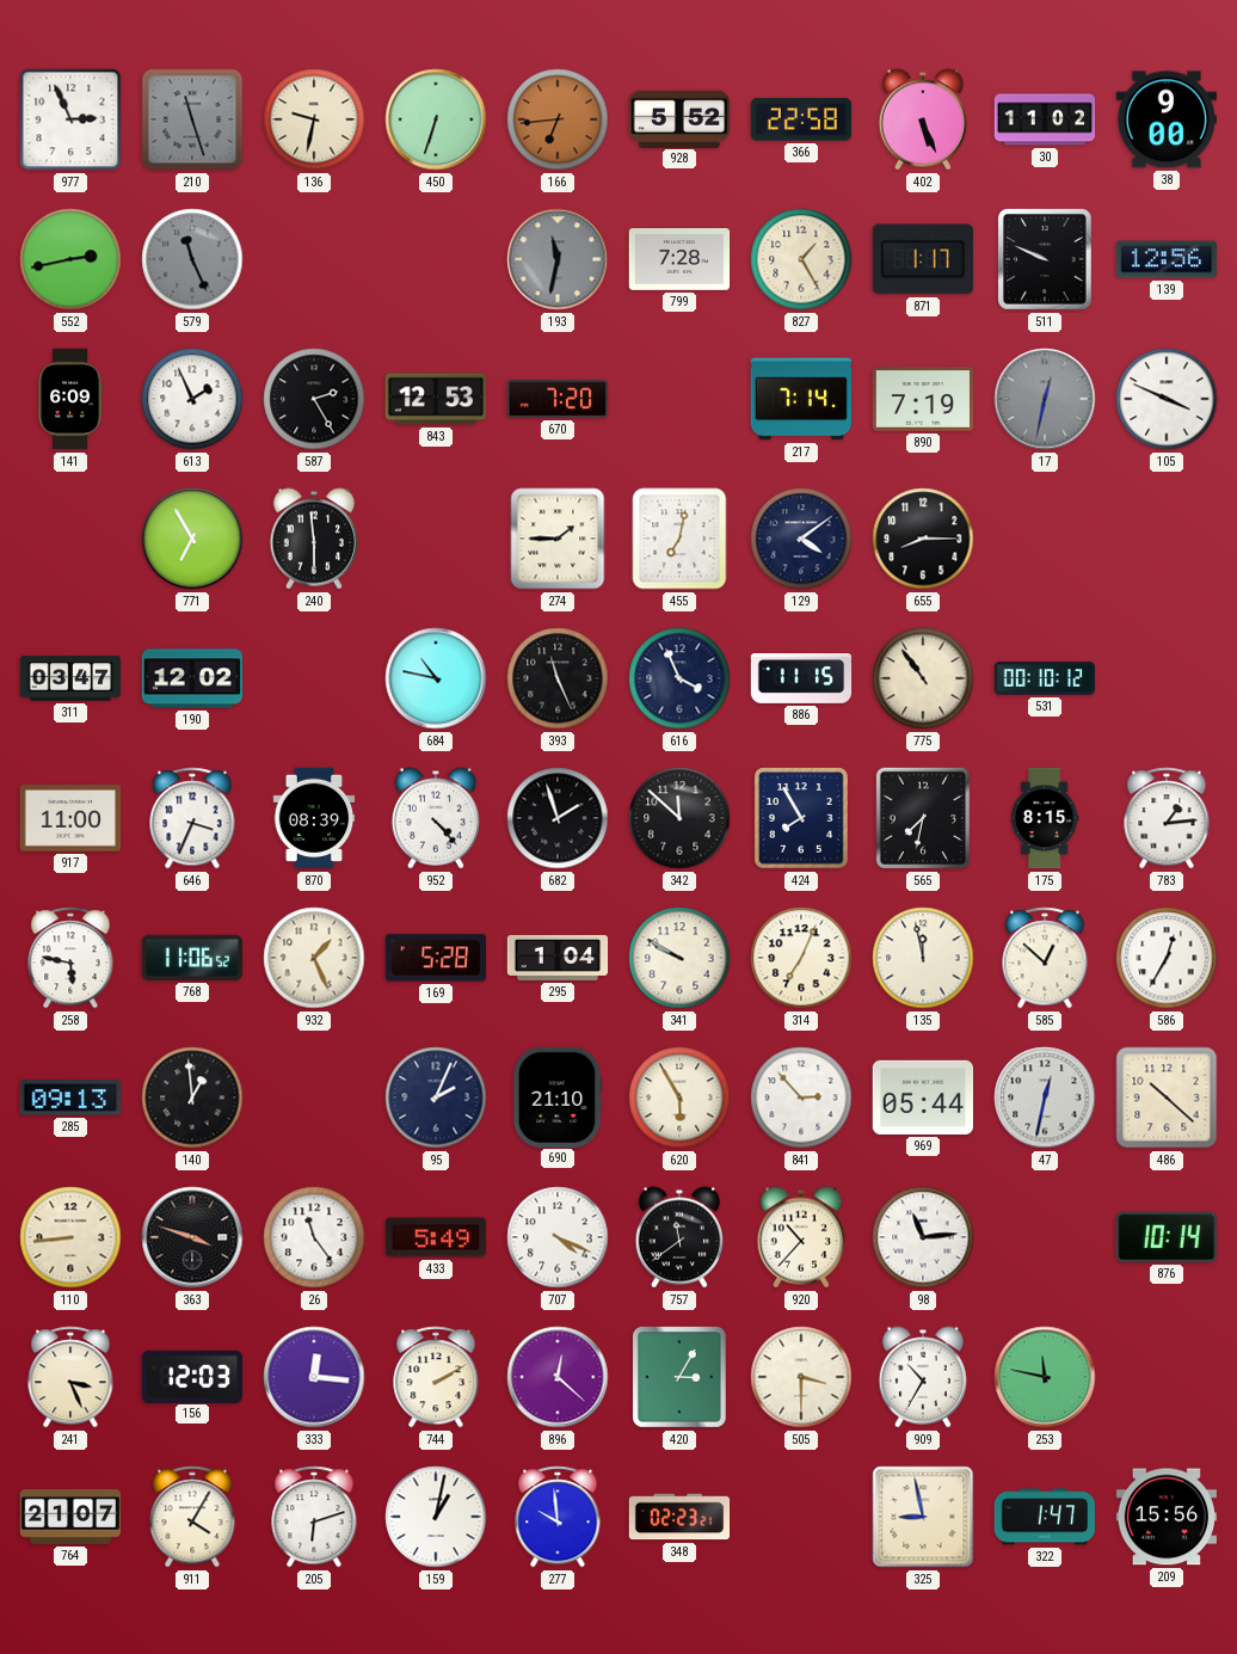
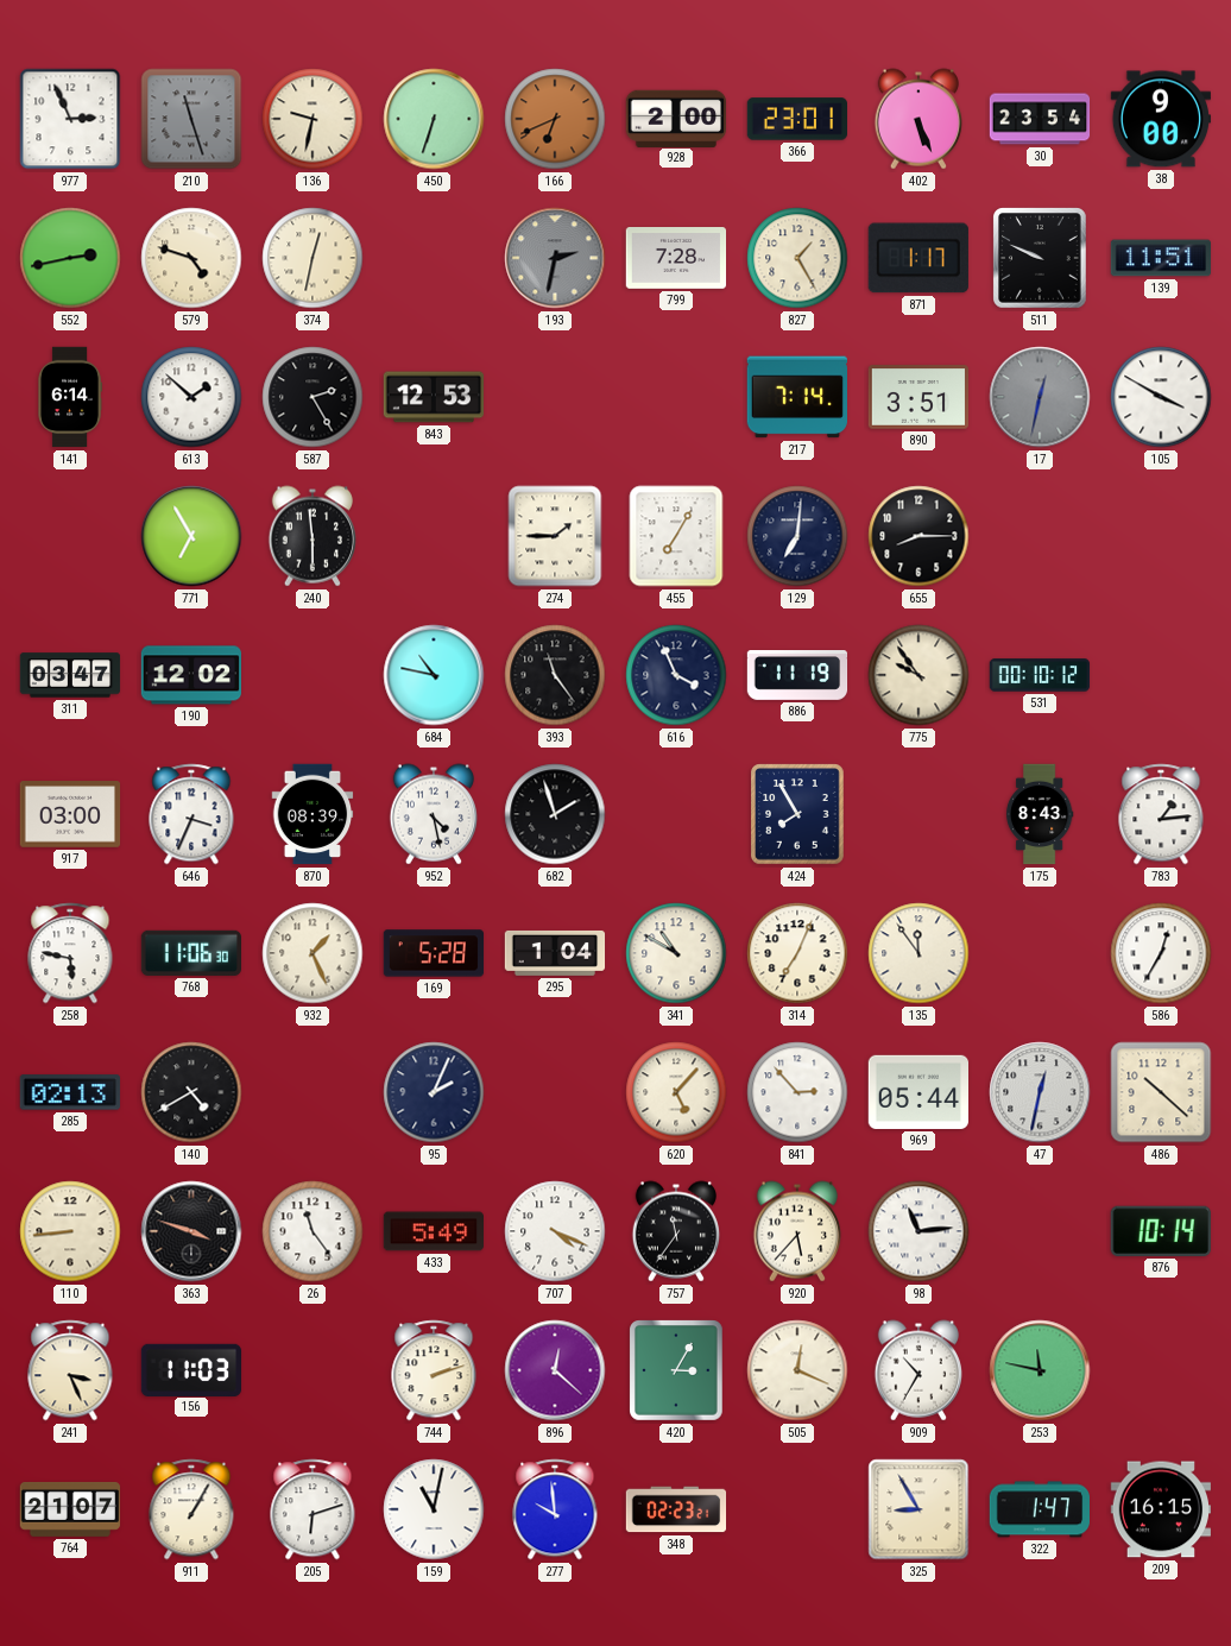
166: 6:44 -> 6:41
928: 5:52 -> 2:00
366: 22:58 -> 23:01
30: 11:02 -> 23:54
579: 11:26 -> 4:48
579 dial: grey -> cream
374: none -> 12:32
193: 11:32 -> 2:32
139: 12:56 -> 11:51
141: 6:09 -> 6:14
613: 1:56 -> 1:52
670: 7:20 -> none
890: 7:19 -> 3:51
105: 3:49 -> 3:50
455: 7:02 -> 7:05
129: 4:09 -> 7:01
393: 11:26 -> 11:24
886: 11:15 -> 11:19
775: 10:54 -> 9:54
917: 11:00 -> 03:00
952: 4:23 -> 4:28
342: 11:52 -> none
565: 7:32 -> none
175: 8:15 -> 8:43
768: 11:06:52 -> 11:06:30
341: 9:50 -> 10:50
135: 11:58 -> 11:54
585: 12:52 -> none
285: 09:13 -> 02:13
140: 12:59 -> 4:40
690: 21:10 -> none
620: 5:55 -> 5:07
757: 11:39 -> 11:36
920: 10:37 -> 5:37
156: 12:03 -> 11:03
333: 12:16 -> none
744: 2:10 -> 2:12
505: 3:30 -> 12:19
911: 4:05 -> 1:05
159: 1:02 -> 11:02
325: 8:58 -> 8:55
209: 15:56 -> 16:15
